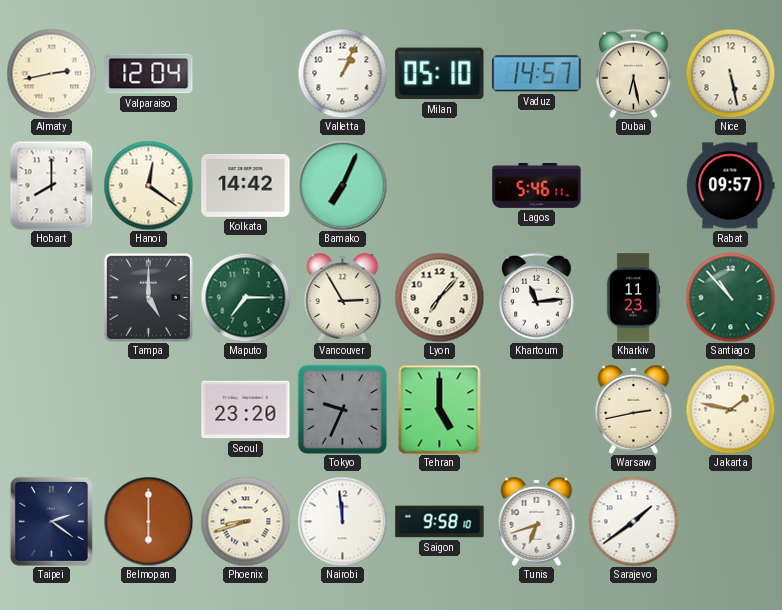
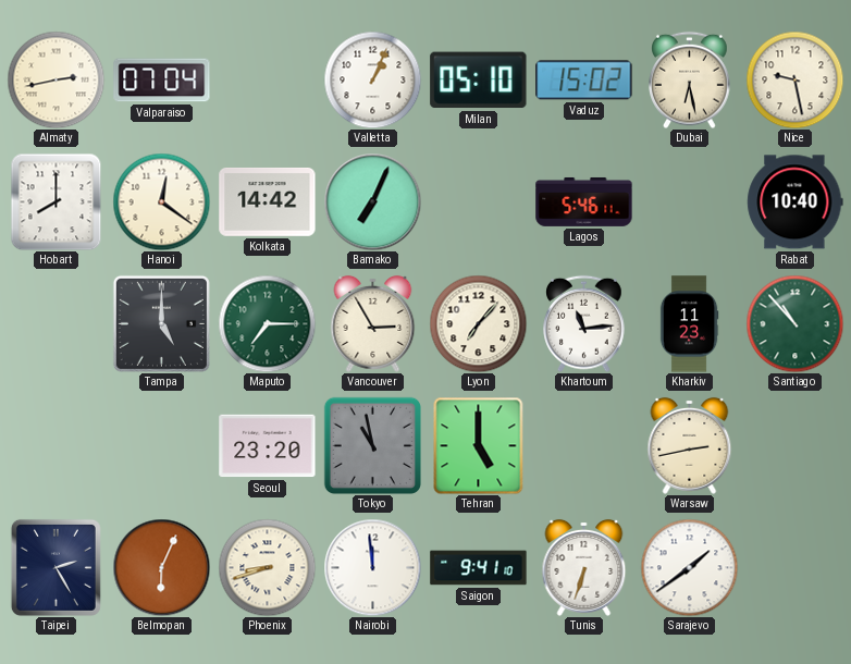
Valparaiso: 12:04 -> 07:04
Vaduz: 14:57 -> 15:02
Nice: 5:28 -> 9:28
Rabat: 09:57 -> 10:40
Tokyo: 9:34 -> 10:58
Jakarta: 1:47 -> none
Taipei: 2:21 -> 2:25
Belmopan: 6:00 -> 6:04
Saigon: 9:58 -> 9:41
Tunis: 6:42 -> 6:33
